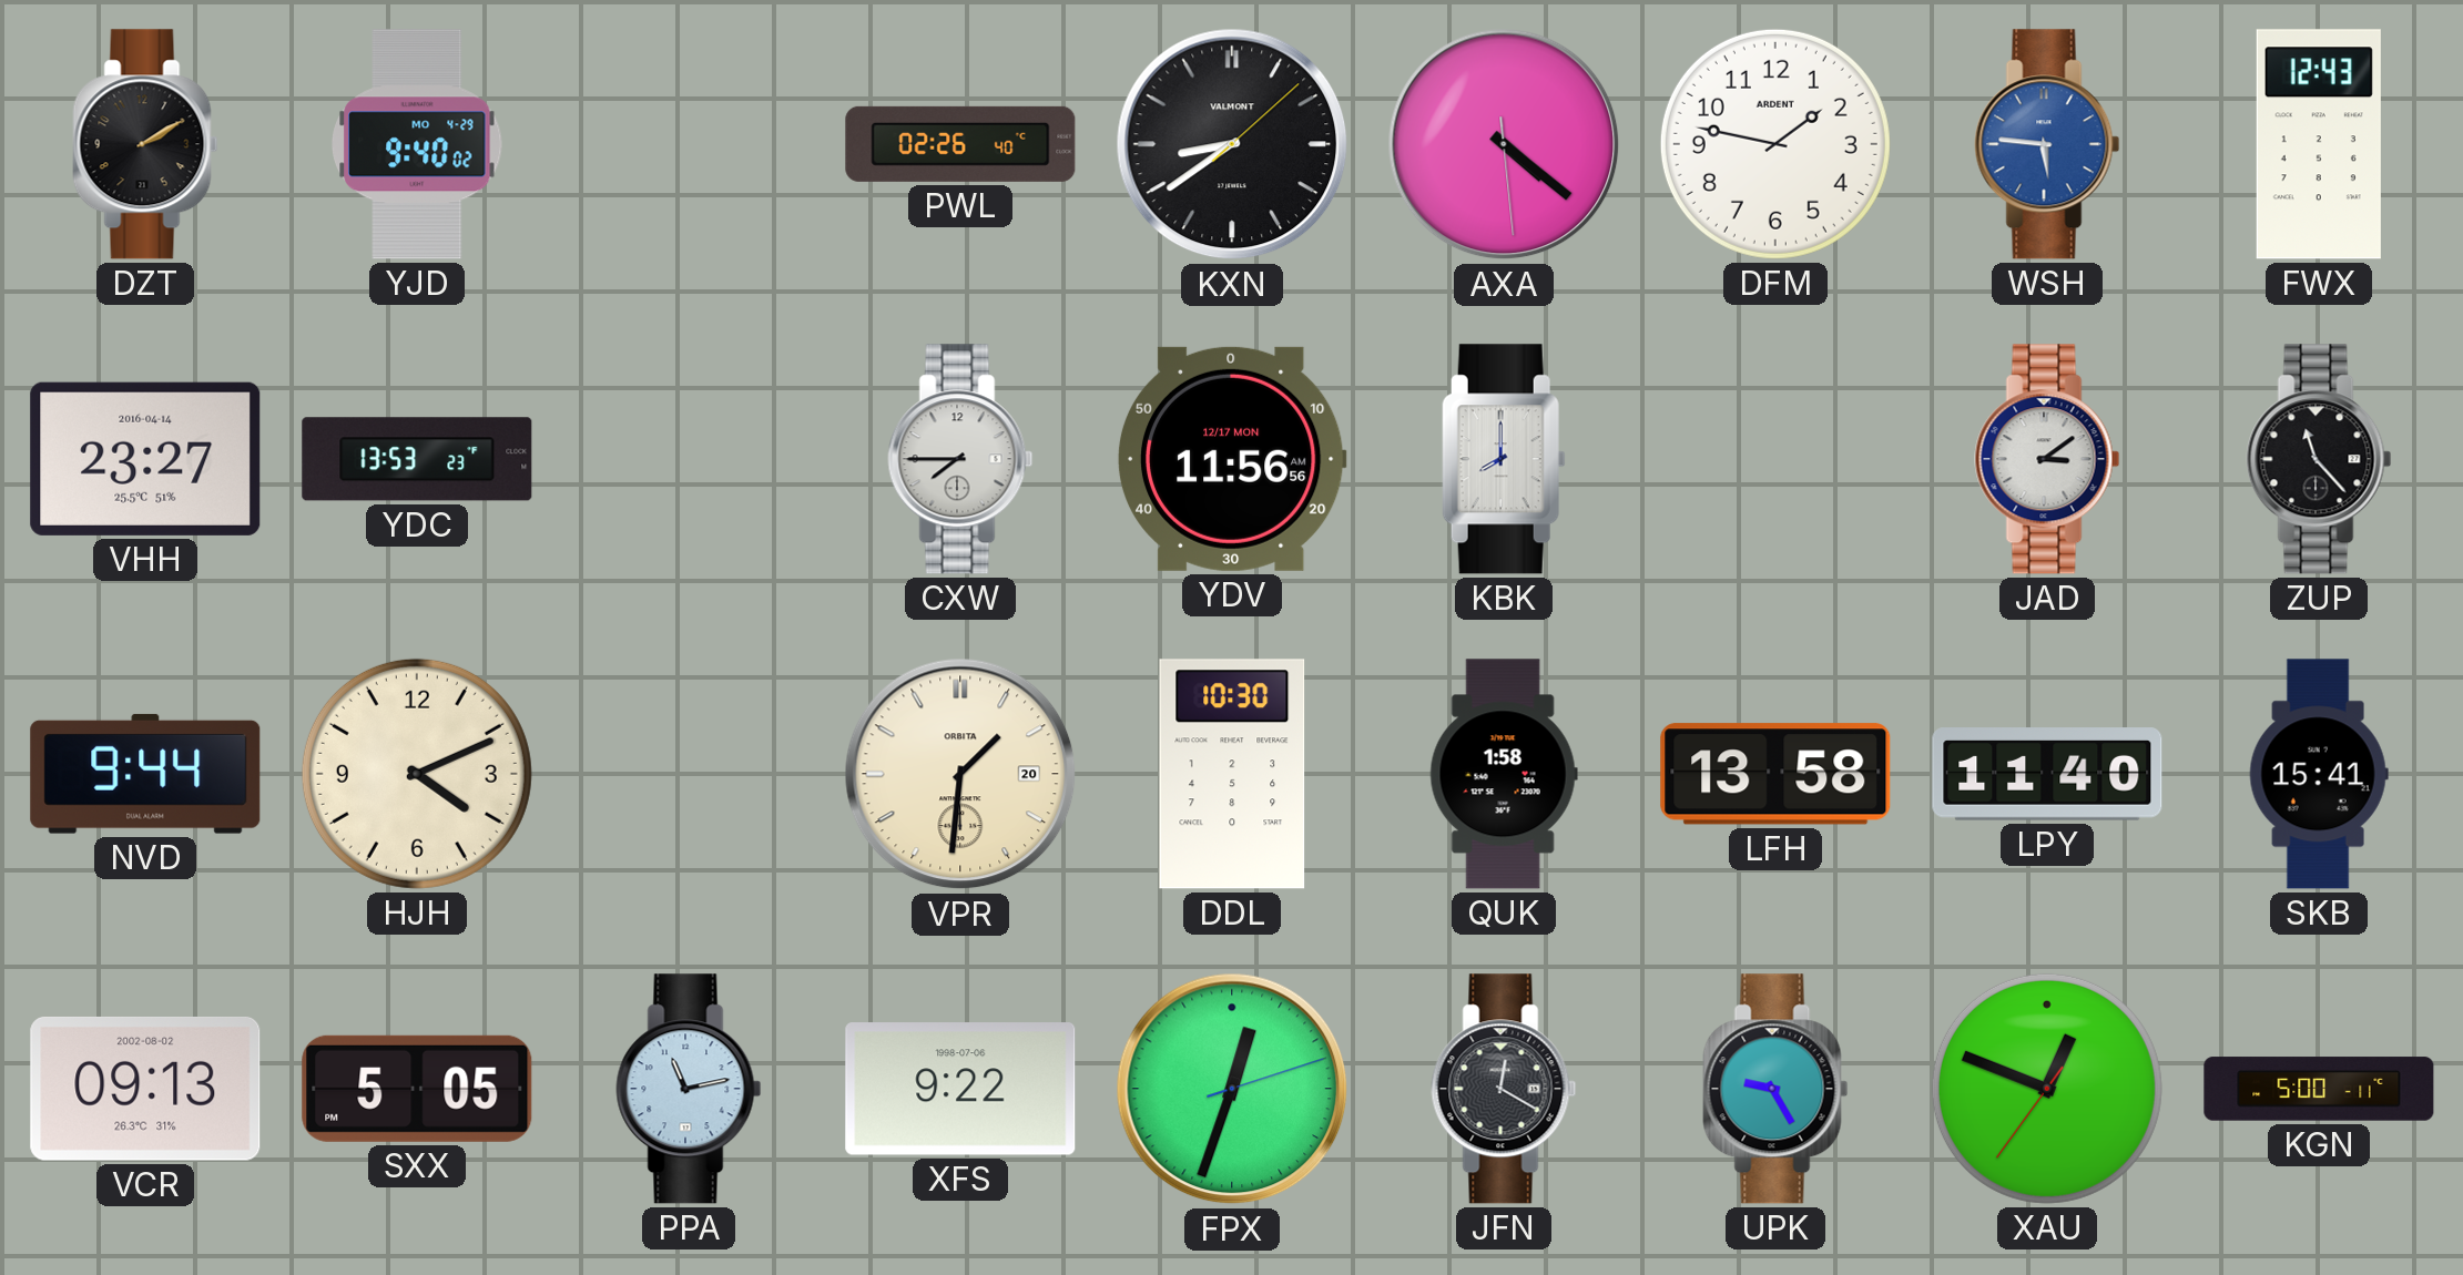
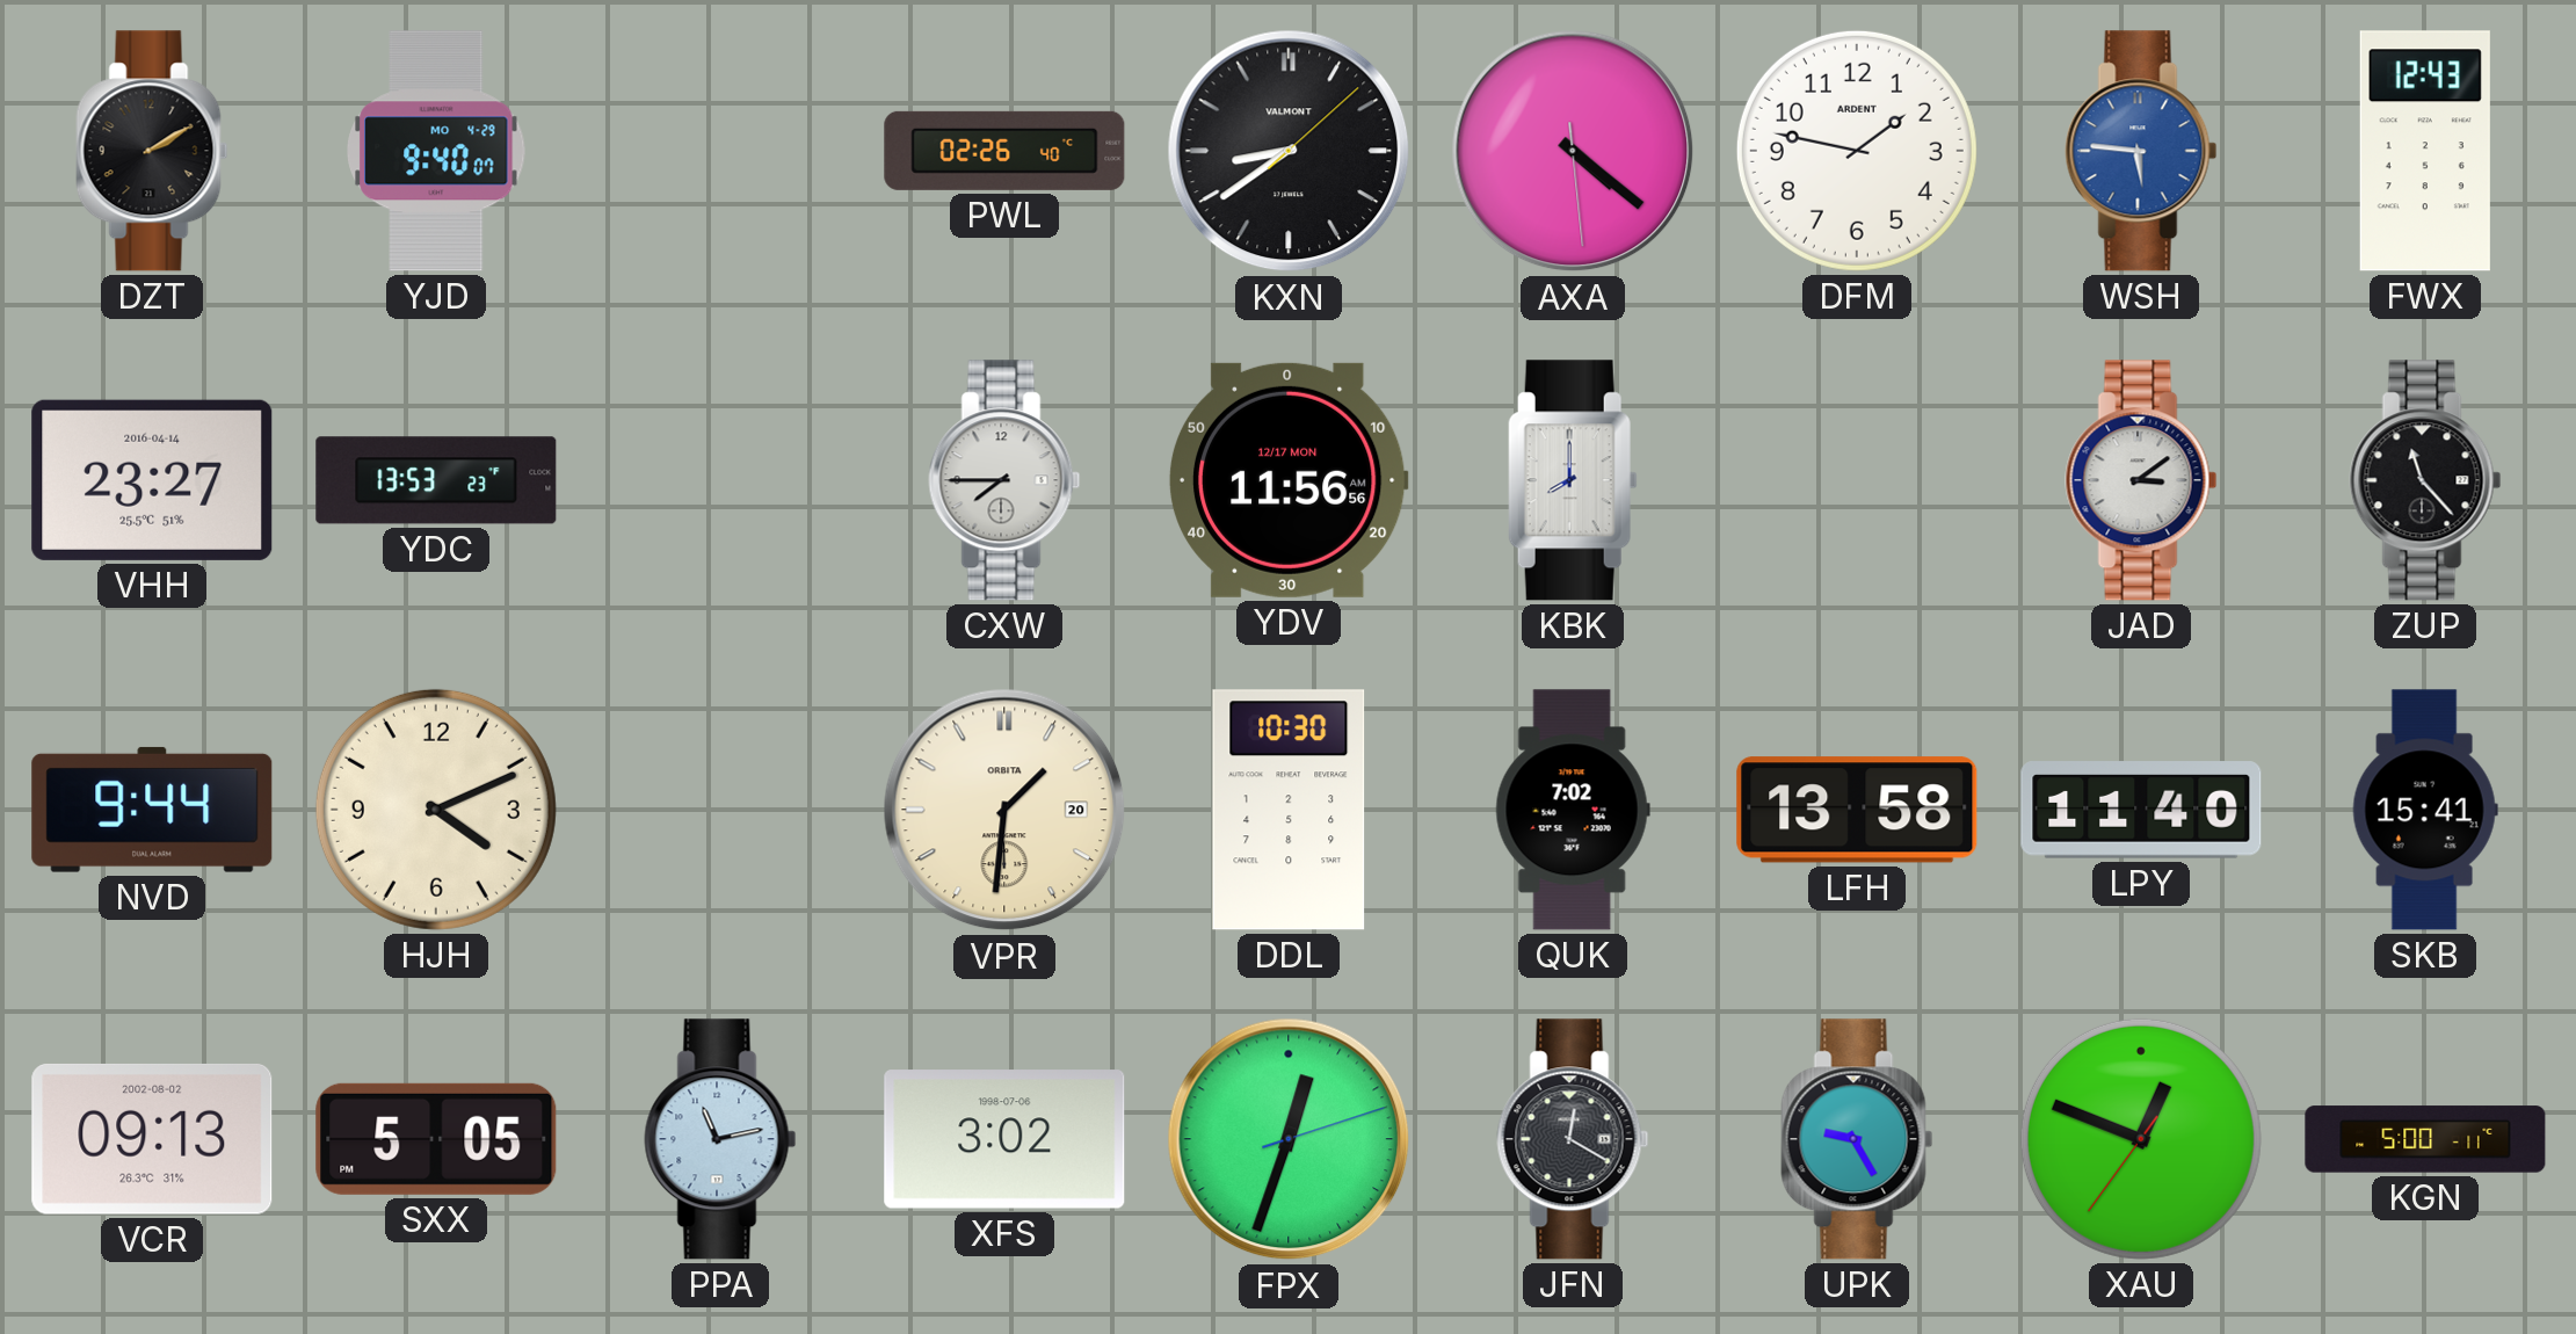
YJD: 9:40:02 -> 9:40:07
QUK: 1:58 -> 7:02
XFS: 9:22 -> 3:02
